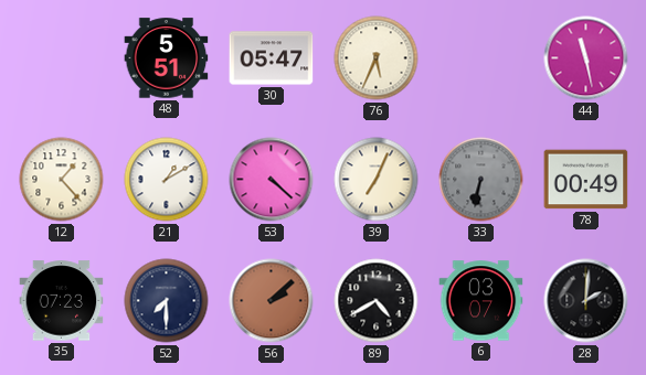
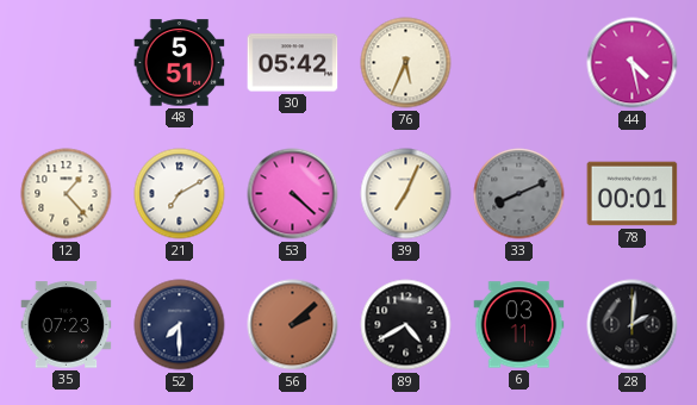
30: 05:47 -> 05:42
44: 11:28 -> 4:28
21: 1:10 -> 7:10
33: 6:32 -> 8:11
78: 00:49 -> 00:01
6: 03:07 -> 03:11
